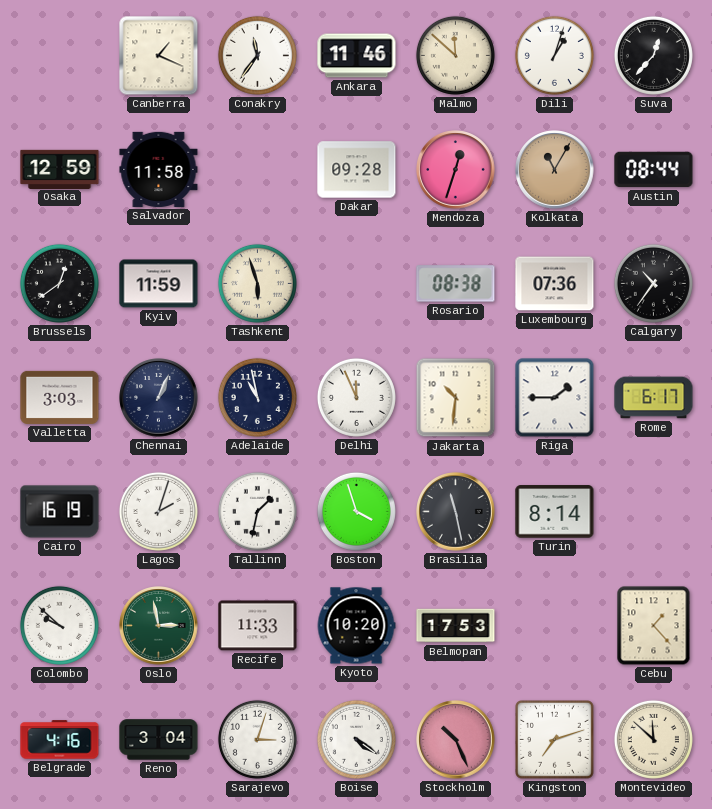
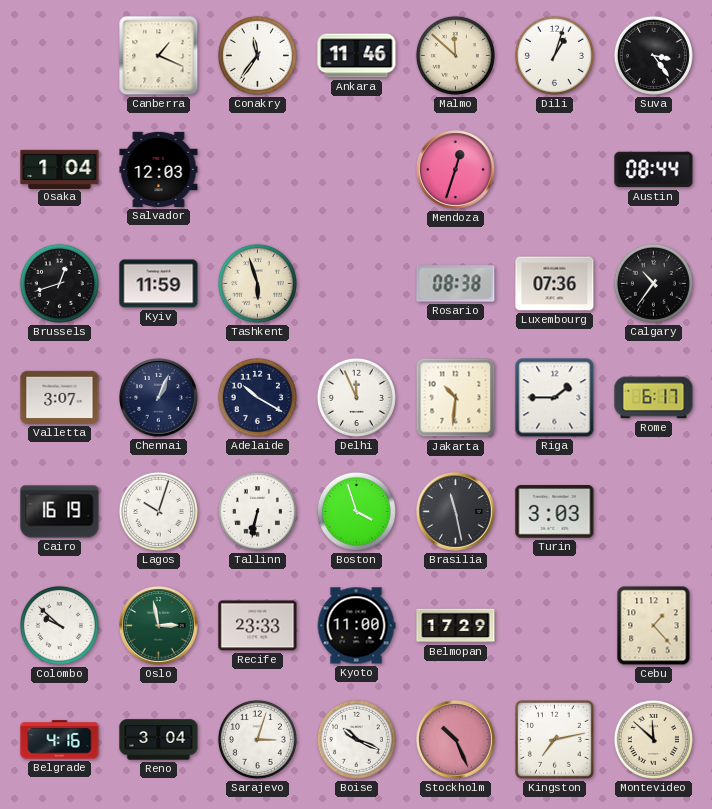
Suva: 12:37 -> 3:24
Osaka: 12:59 -> 1:04
Salvador: 11:58 -> 12:03
Dakar: 09:28 -> none
Kolkata: 11:05 -> none
Brussels: 12:39 -> 12:42
Valletta: 3:03 -> 3:07
Adelaide: 10:58 -> 10:20
Lagos: 2:03 -> 10:03
Tallinn: 1:32 -> 6:32
Turin: 8:14 -> 3:03
Recife: 11:33 -> 23:33
Kyoto: 10:20 -> 11:00
Belmopan: 17:53 -> 17:29
Boise: 4:21 -> 10:19
Kingston: 7:12 -> 7:13
